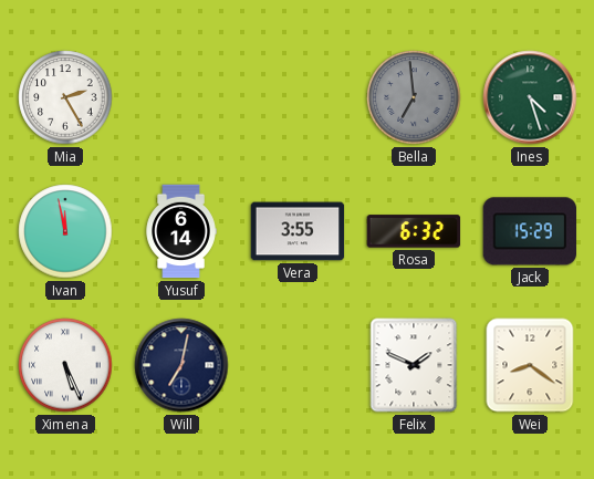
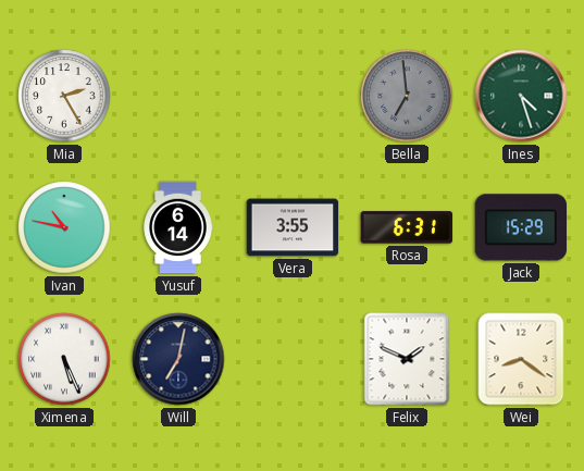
Ivan: 11:58 -> 10:47
Rosa: 6:32 -> 6:31
